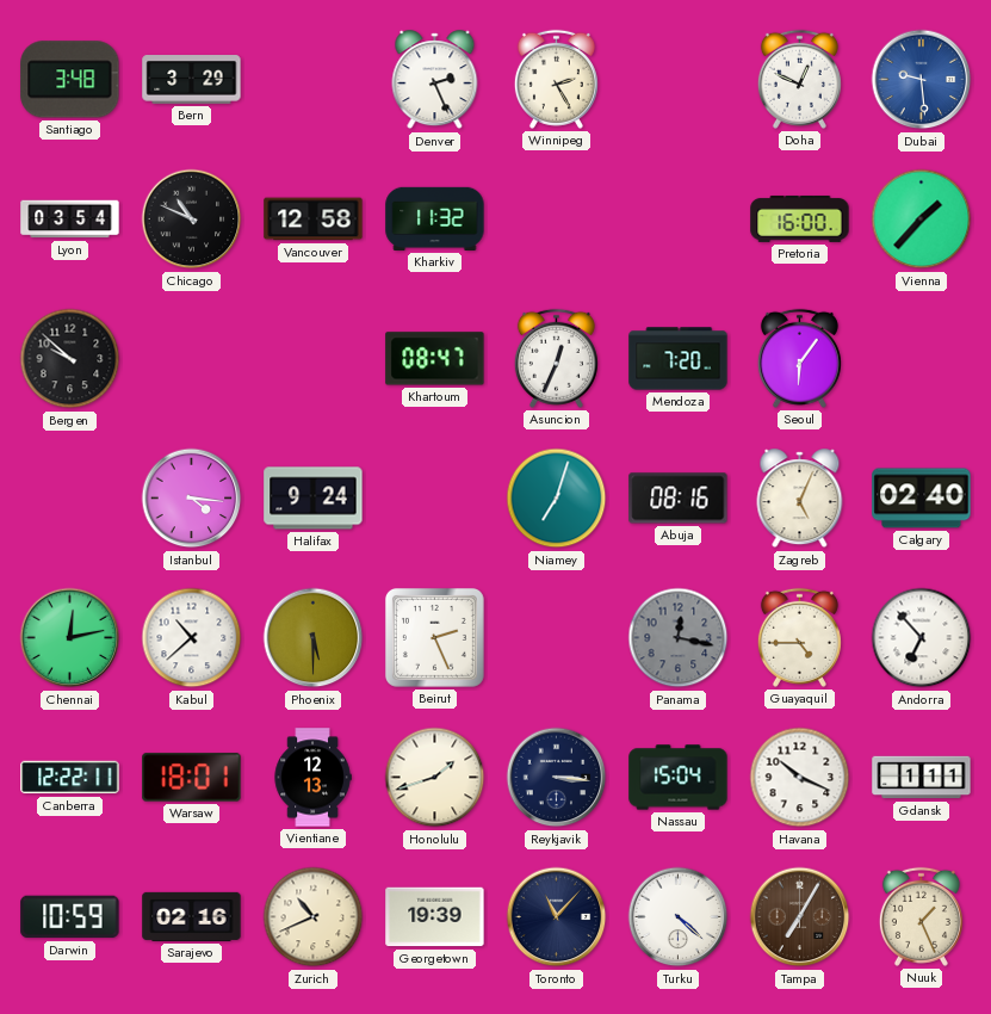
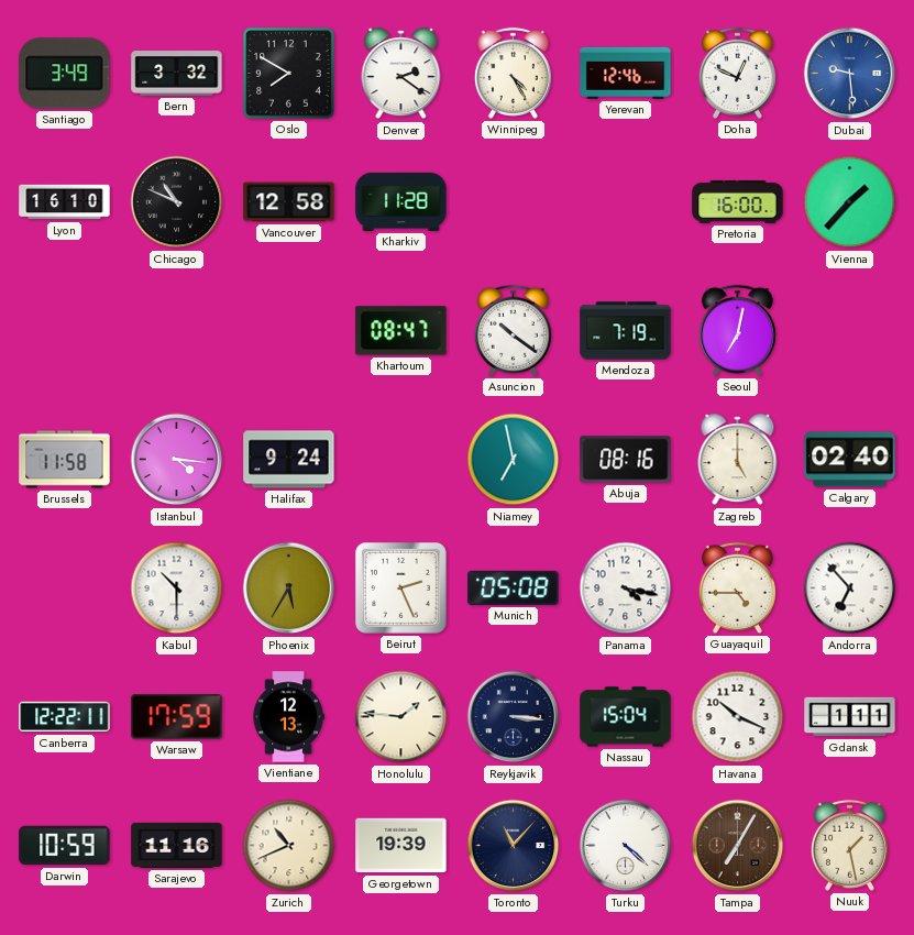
Santiago: 3:48 -> 3:49
Bern: 3:29 -> 3:32
Oslo: none -> 7:50
Denver: 2:26 -> 2:21
Winnipeg: 2:25 -> 4:25
Yerevan: none -> 12:46
Lyon: 03:54 -> 16:10
Kharkiv: 11:32 -> 11:28
Bergen: 9:52 -> none
Asuncion: 12:34 -> 10:21
Mendoza: 7:20 -> 7:19
Seoul: 6:06 -> 7:02
Brussels: none -> 11:58
Niamey: 7:03 -> 6:58
Zagreb: 5:04 -> 5:00
Chennai: 12:13 -> none
Kabul: 10:38 -> 10:30
Phoenix: 5:30 -> 5:35
Munich: none -> 05:08
Panama: 12:17 -> 4:17
Panama dial: grey -> white
Warsaw: 18:01 -> 17:59
Honolulu: 1:42 -> 1:46
Sarajevo: 02:16 -> 11:16
Nuuk: 1:26 -> 1:28
